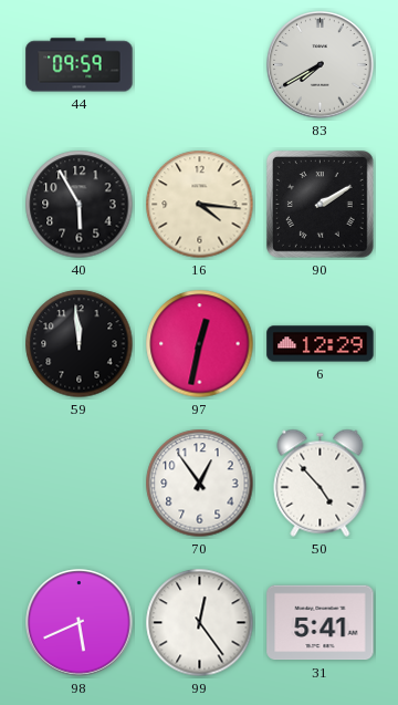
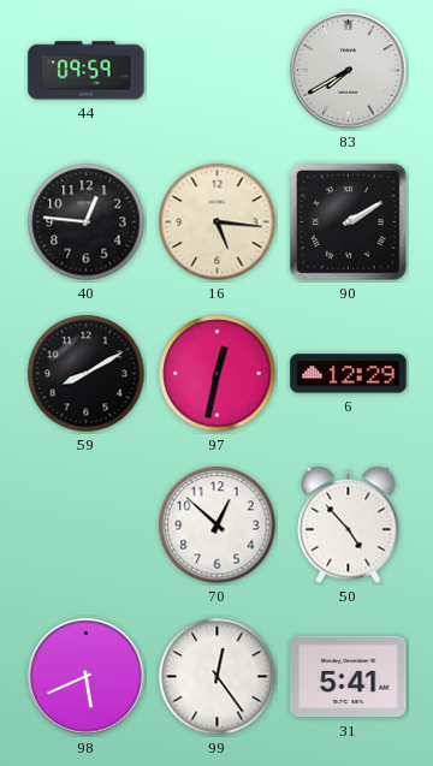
40: 5:55 -> 12:46
16: 4:16 -> 5:16
59: 11:59 -> 8:10
70: 12:54 -> 12:52
